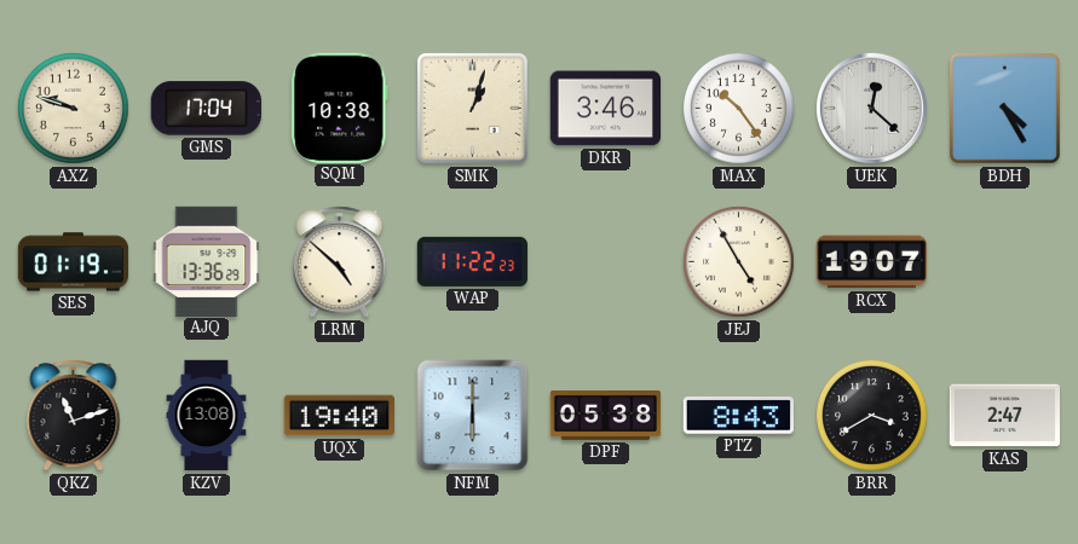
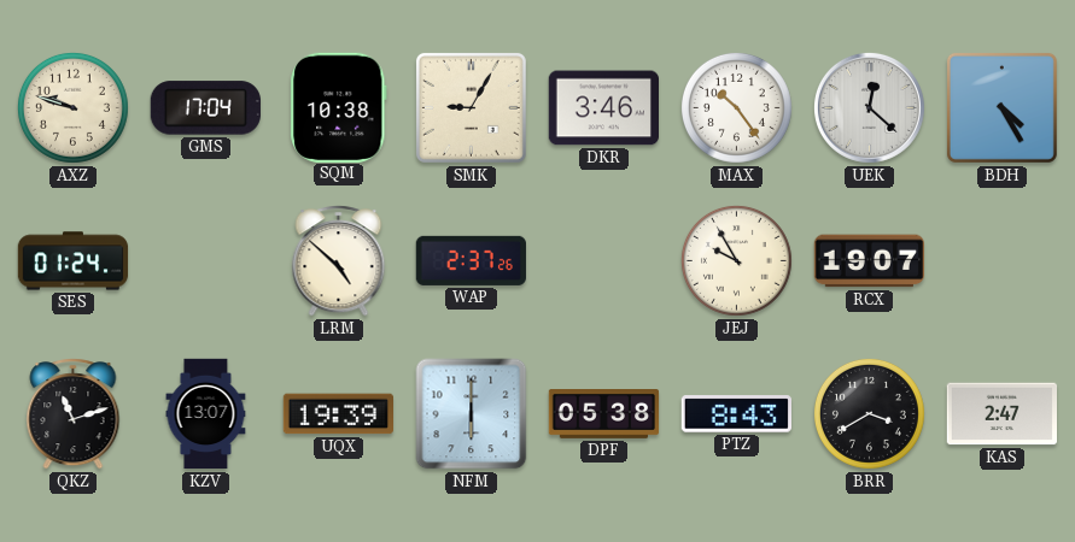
SMK: 1:03 -> 9:05
SES: 01:19 -> 01:24
AJQ: 13:36 -> none
WAP: 11:22 -> 2:37
JEJ: 4:55 -> 9:55
KZV: 13:08 -> 13:07
UQX: 19:40 -> 19:39
